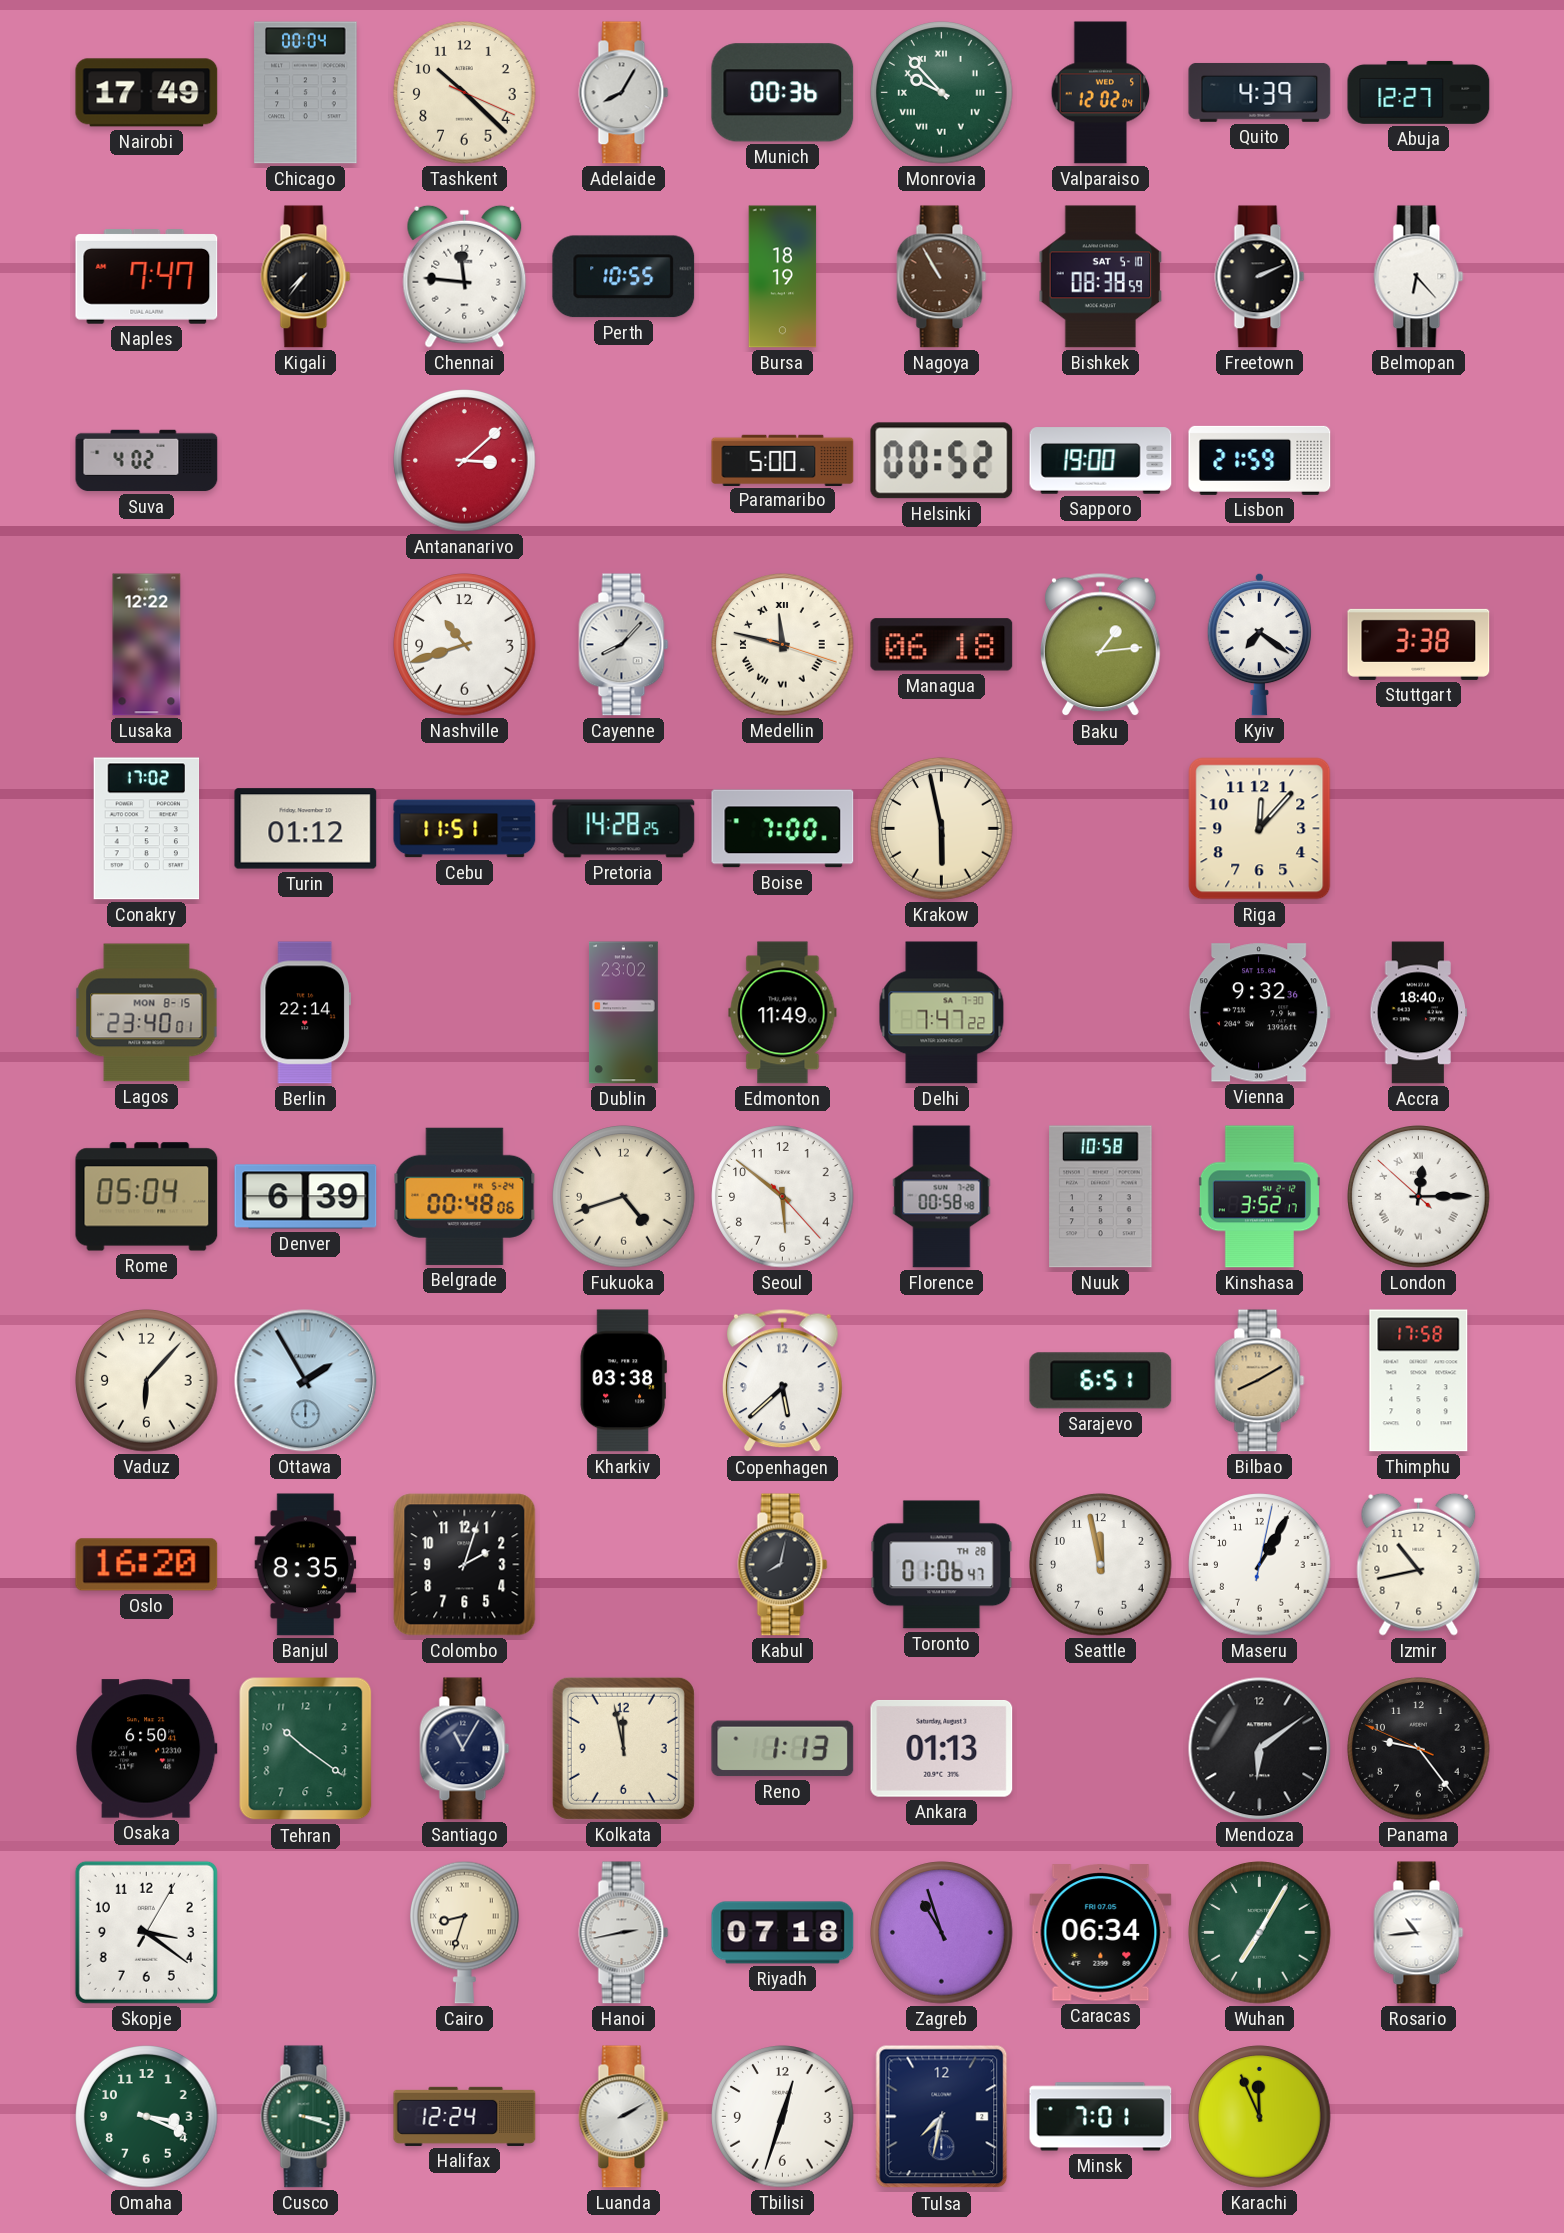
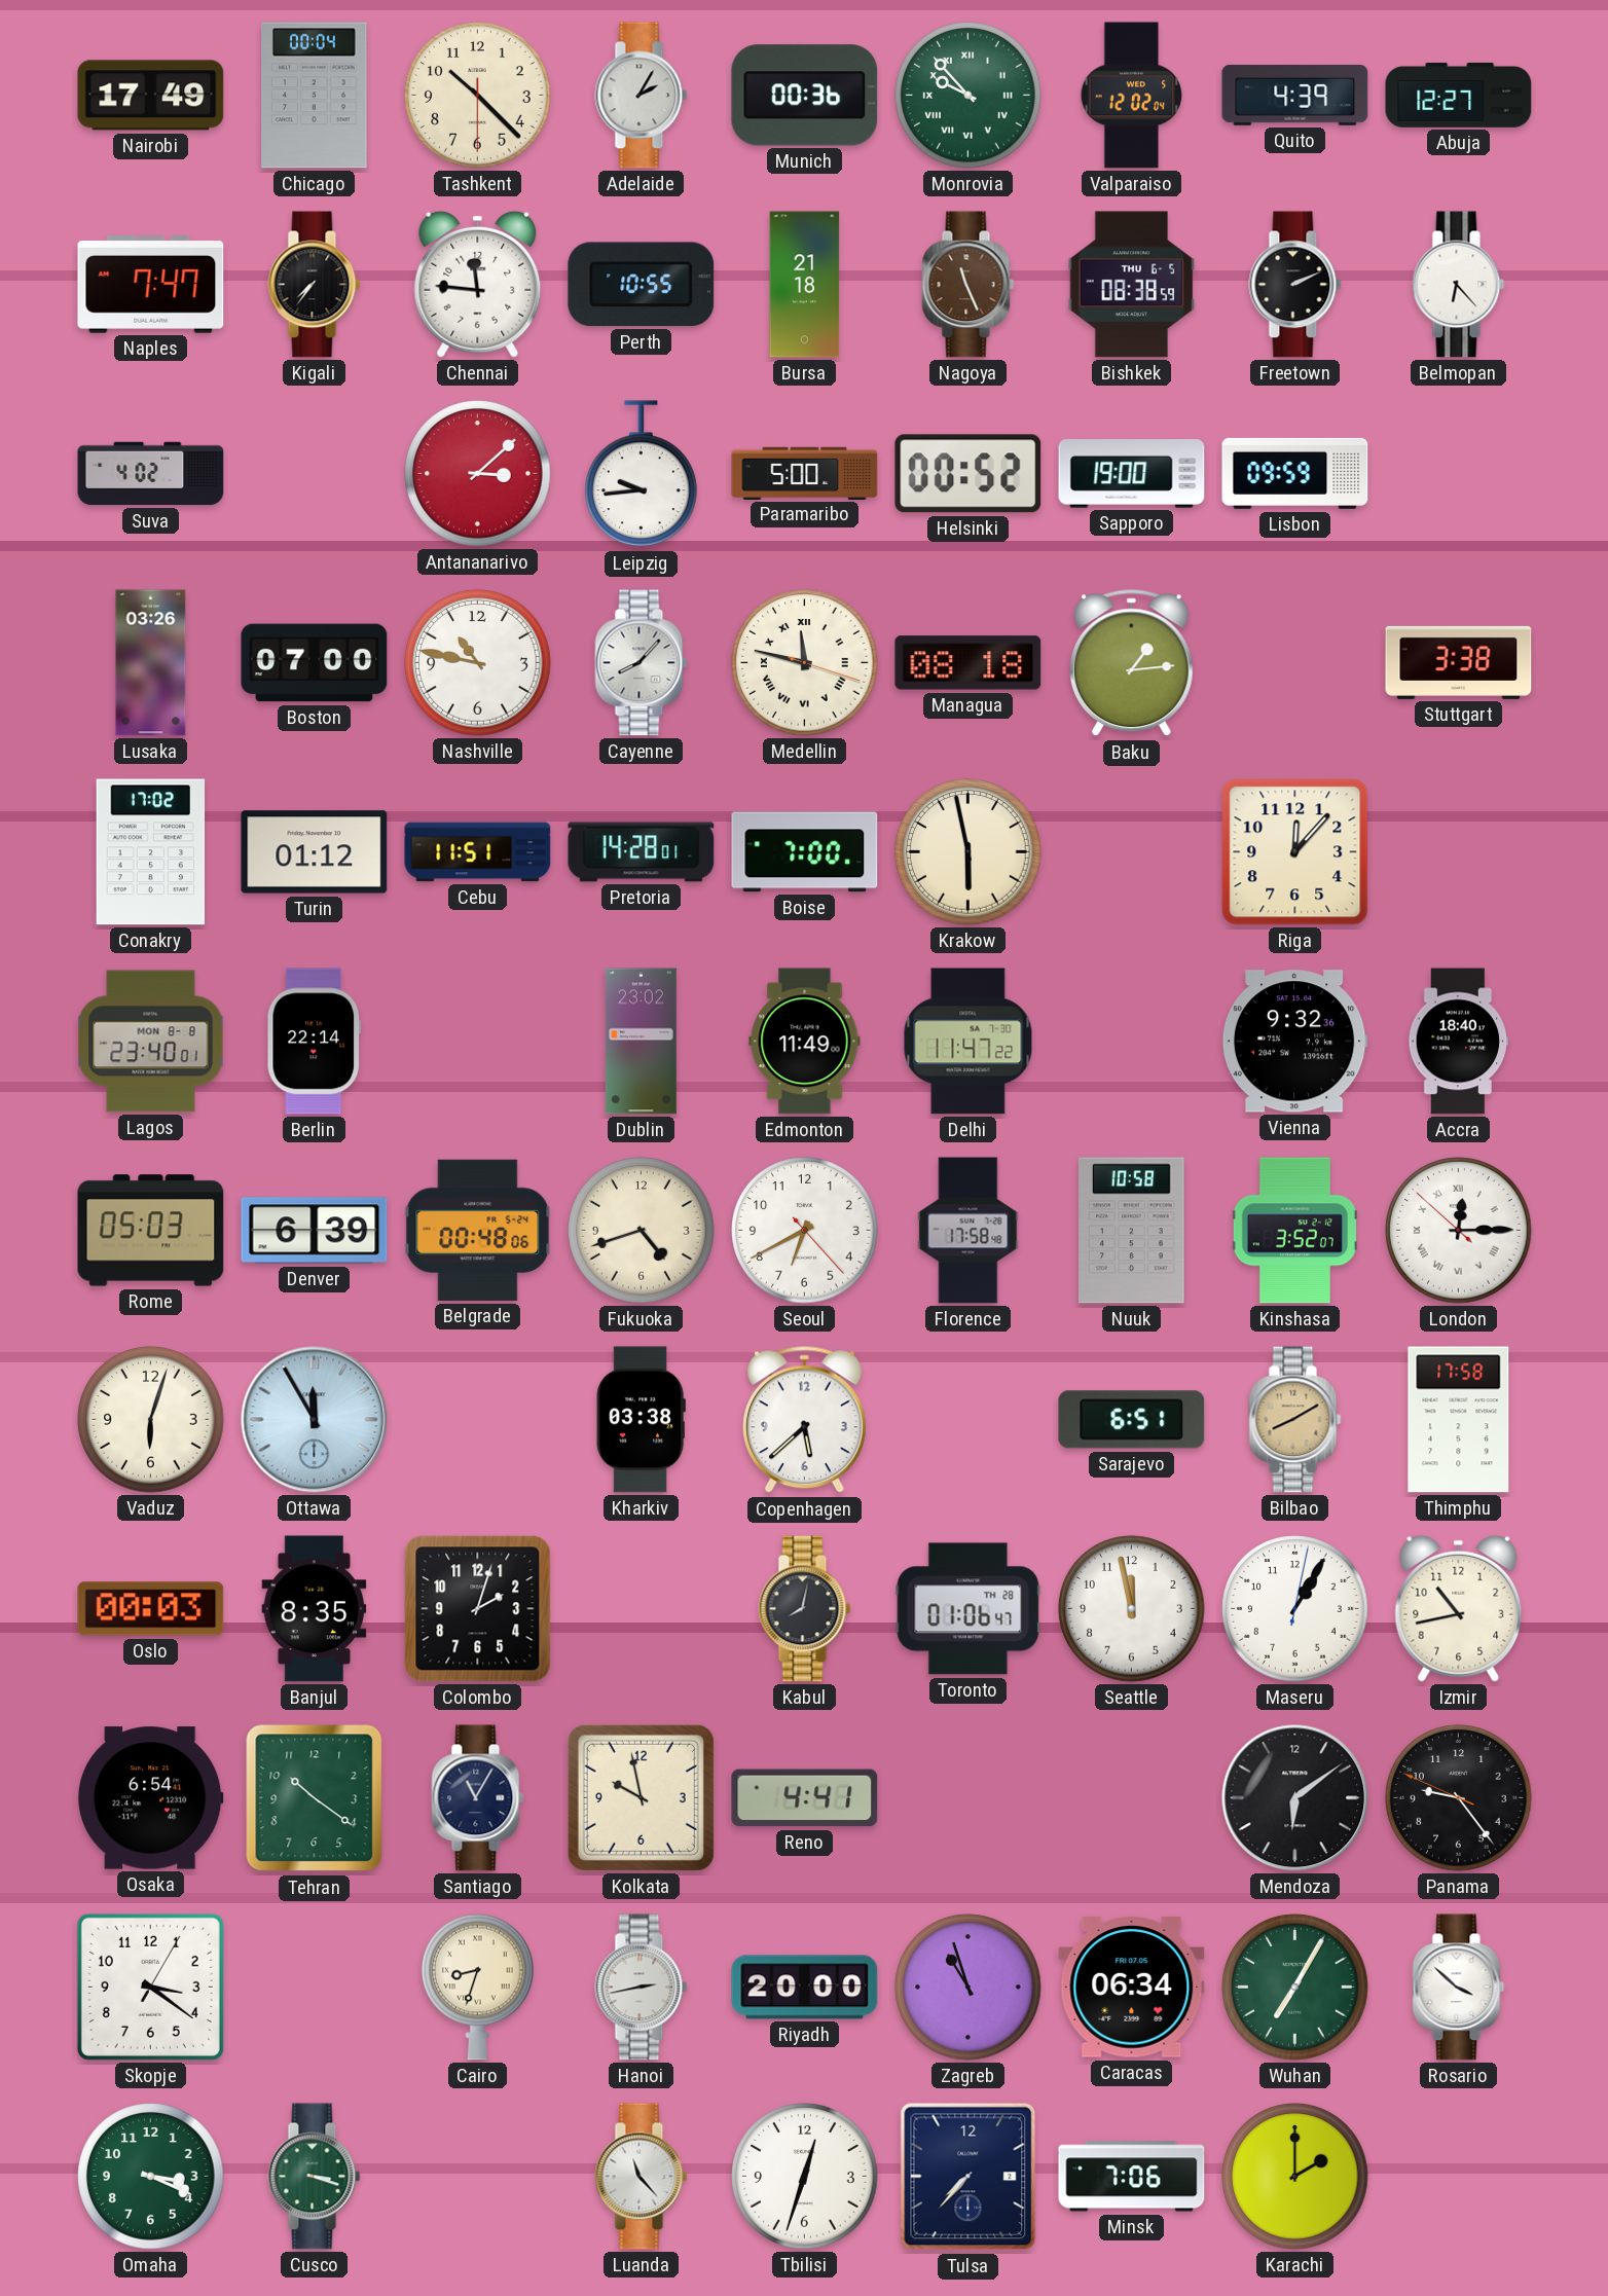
Tashkent: 10:22:19 -> 10:22:30
Adelaide: 8:05 -> 2:05
Bursa: 18:19 -> 21:18
Nagoya: 10:55 -> 11:26
Bishkek date: SAT 5-10 -> THU 6-5
Leipzig: none -> 9:44
Lisbon: 21:59 -> 09:59
Lusaka: 12:22 -> 03:26
Boston: none -> 07:00
Nashville: 10:42 -> 10:47
Managua: 06:18 -> 08:18
Kyiv: 7:21 -> none
Pretoria: 14:28:25 -> 14:28:01
Lagos date: MON 8-15 -> MON 8-8
Delhi: 7:47 -> 11:47
Rome: 05:04 -> 05:03
Seoul: 5:51 -> 6:40
Florence: 00:58 -> 17:58
Kinshasa: 3:52:17 -> 3:52:07
Vaduz: 6:07 -> 6:03
Ottawa: 1:55 -> 11:55
Oslo: 16:20 -> 00:03
Osaka: 6:50 -> 6:54
Kolkata: 11:58 -> 9:58
Reno: 1:13 -> 4:41
Ankara: 01:13 -> none
Riyadh: 07:18 -> 20:00
Rosario: 10:44 -> 3:52
Halifax: 12:24 -> none
Luanda: 2:10 -> 11:23
Tulsa: 7:32 -> 7:37
Minsk: 7:01 -> 7:06
Karachi: 11:56 -> 2:00
